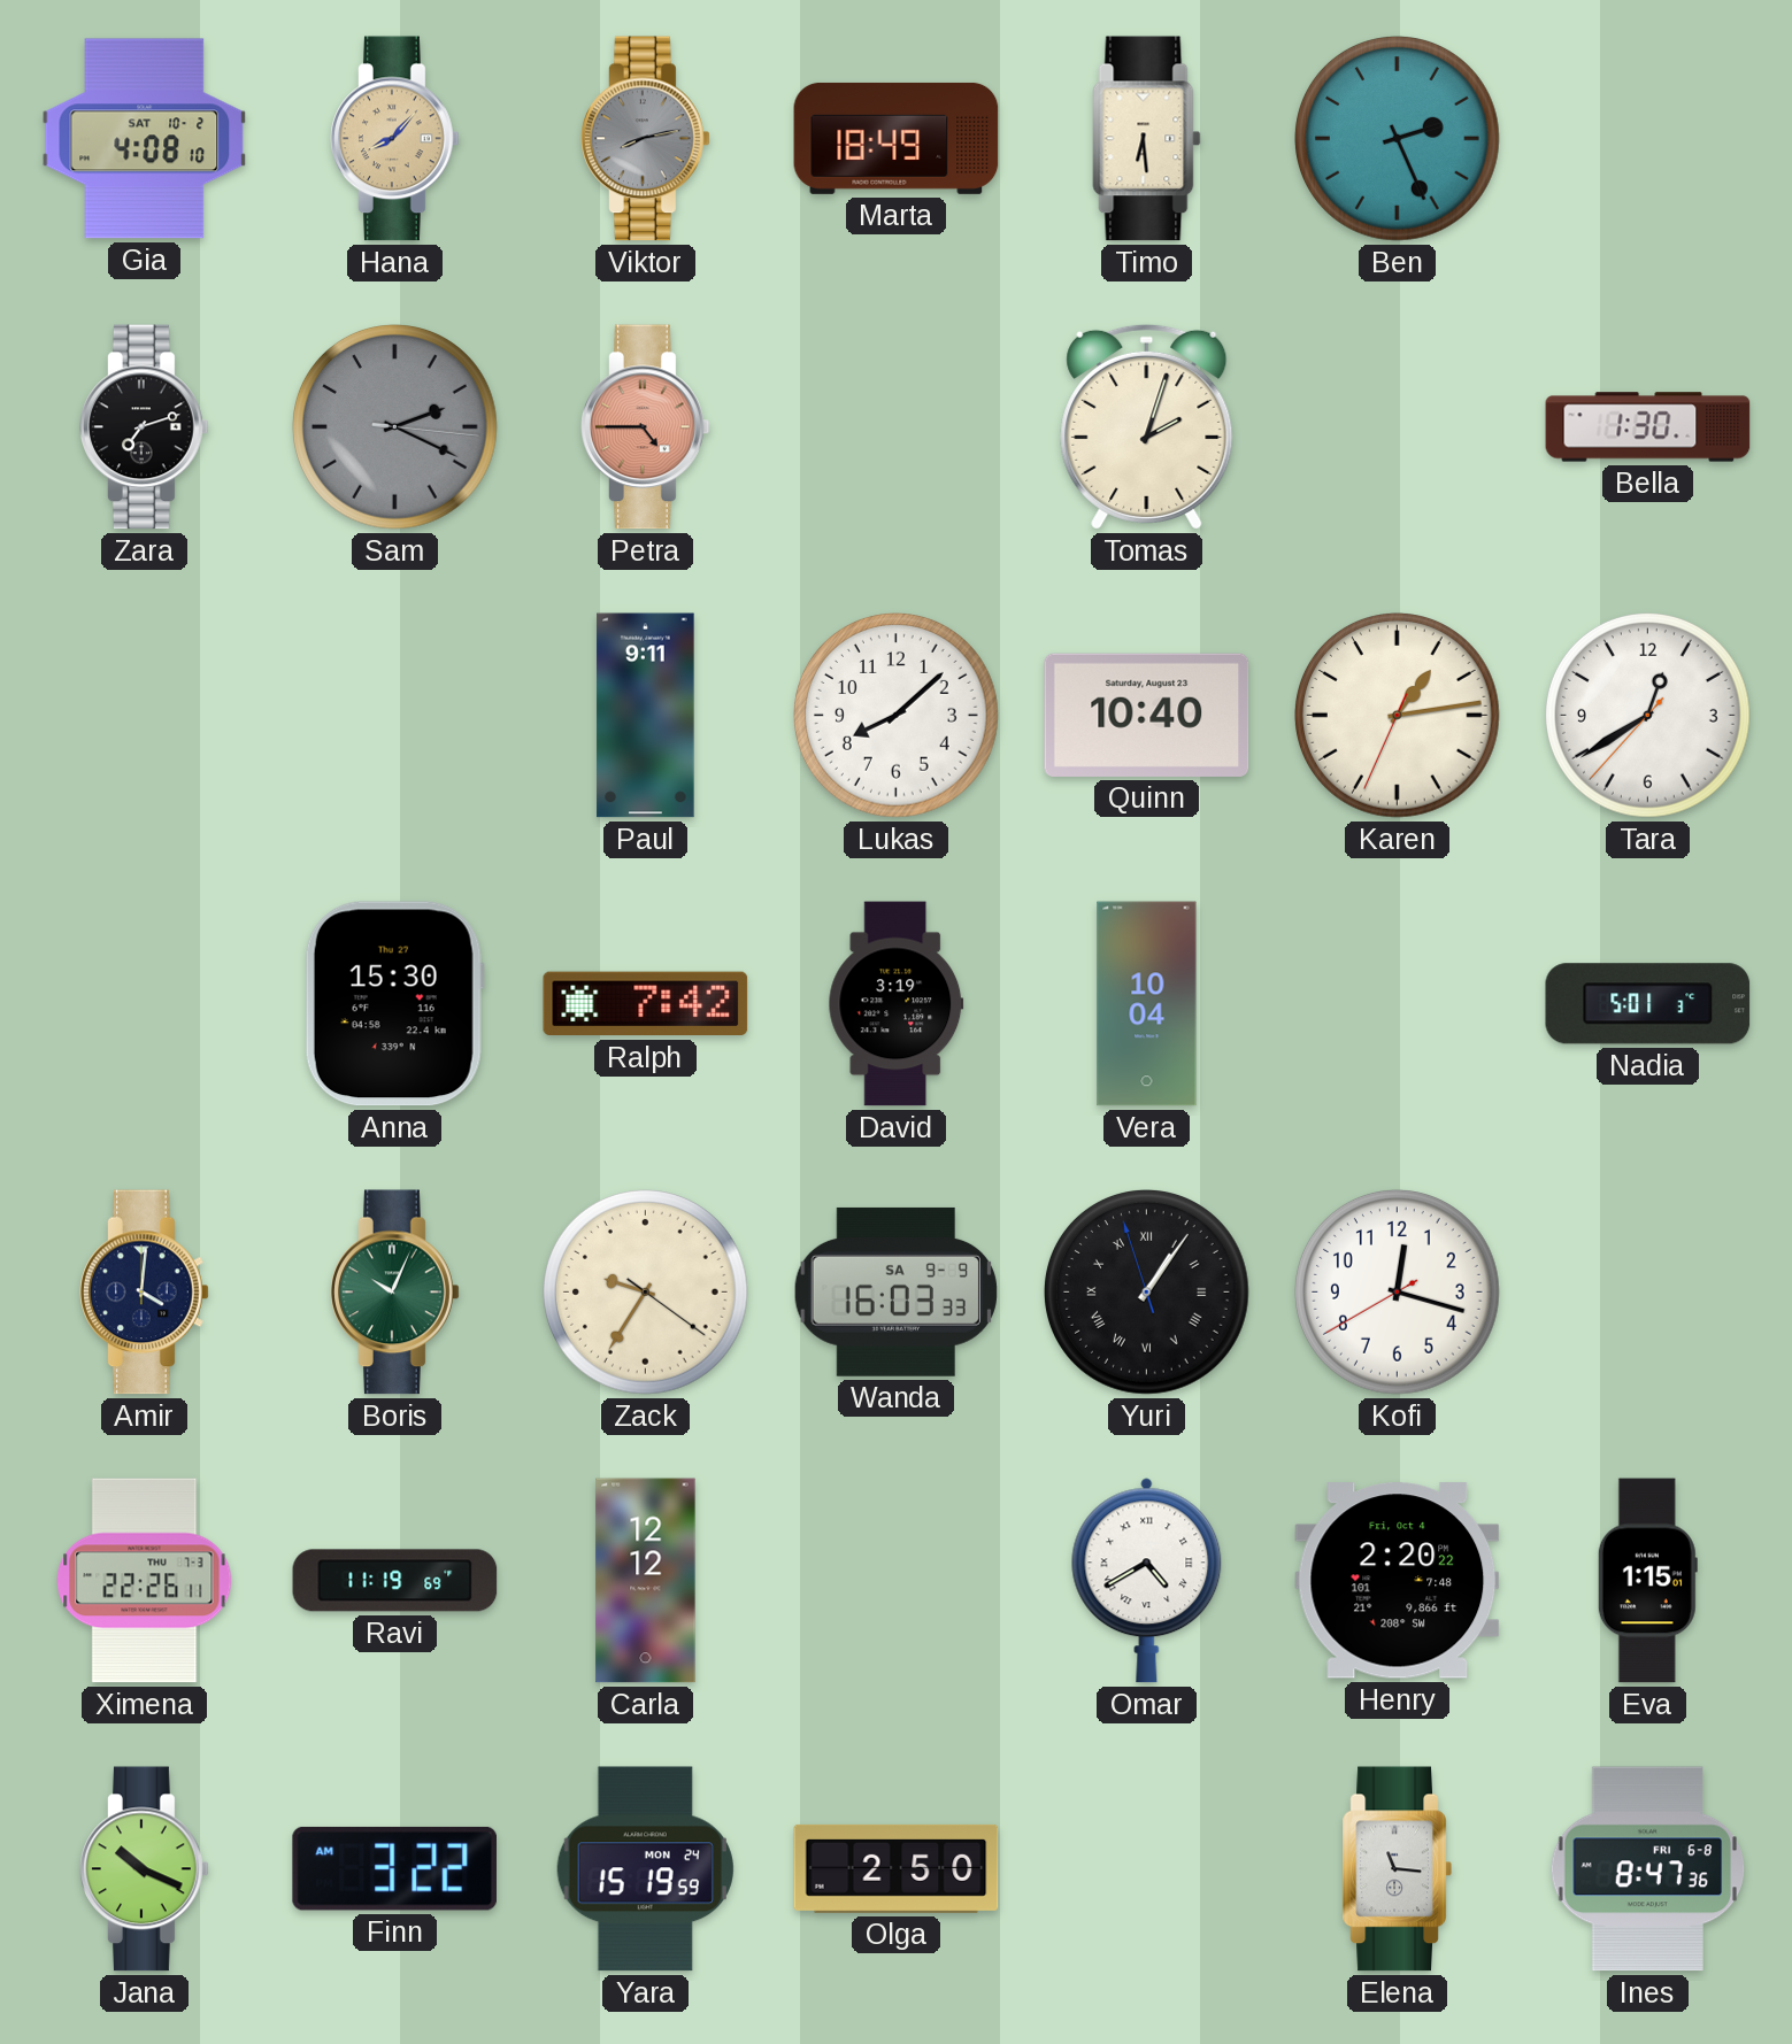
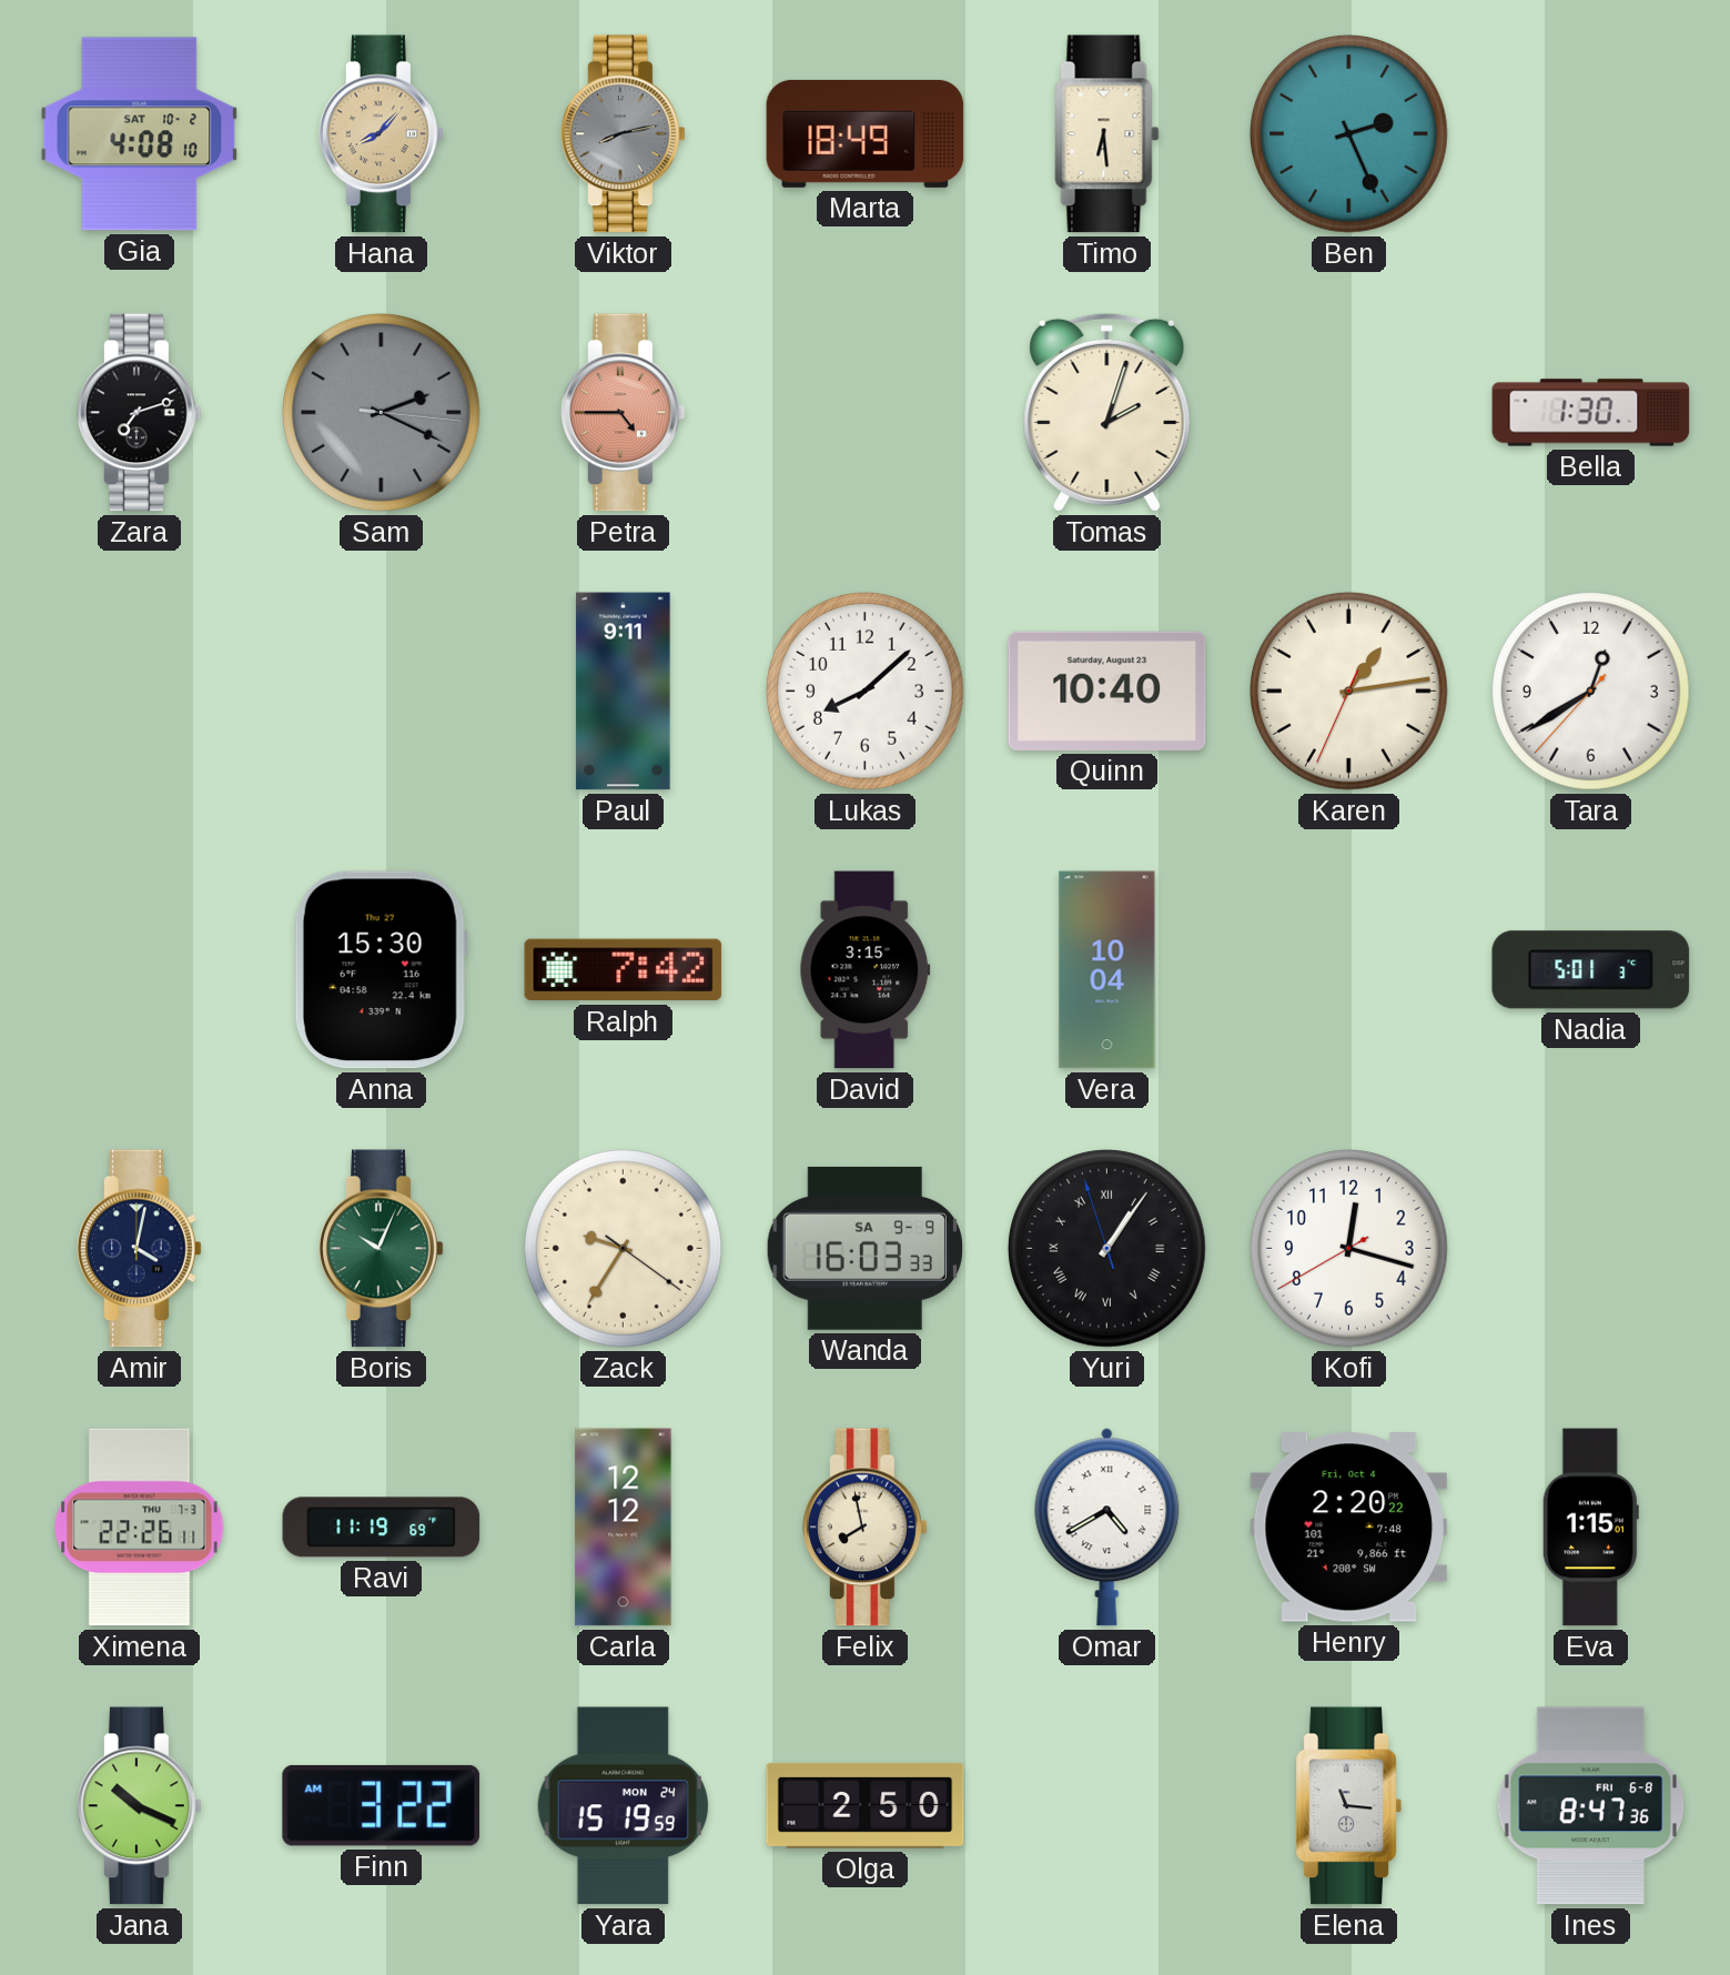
David: 3:19 -> 3:15
Amir: 4:01 -> 4:02
Felix: none -> 7:58
